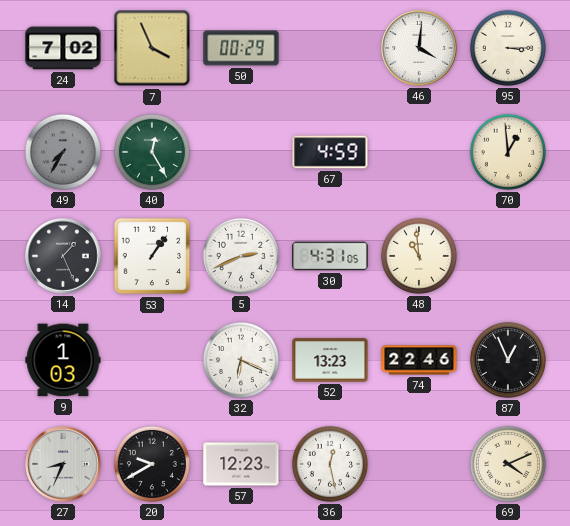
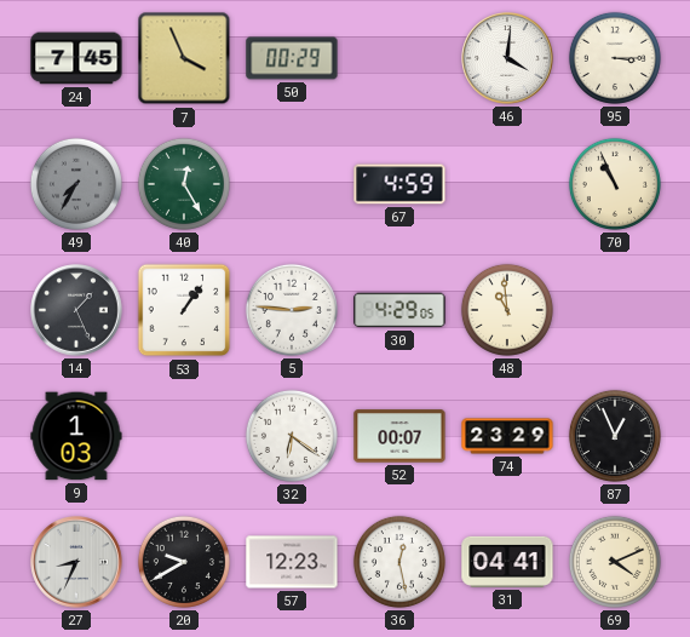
24: 7:02 -> 7:45
70: 12:59 -> 10:56
5: 2:41 -> 2:46
30: 4:31 -> 4:29
32: 6:19 -> 6:21
52: 13:23 -> 00:07
74: 22:46 -> 23:29
31: none -> 04:41
